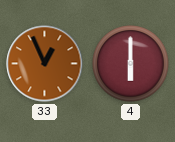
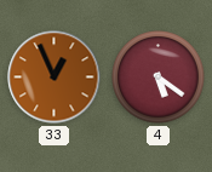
4: 6:00 -> 5:21
